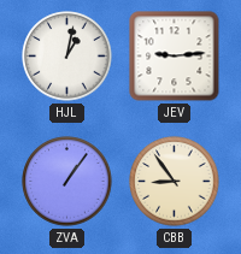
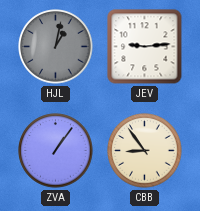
HJL dial: white -> grey
